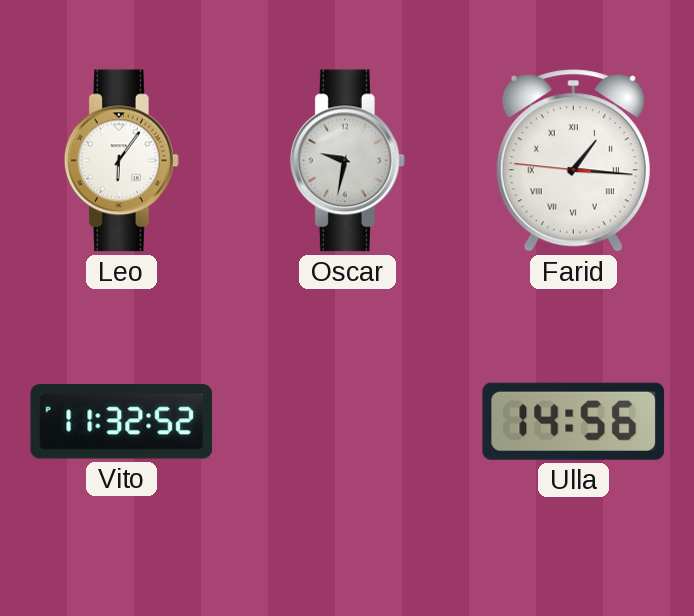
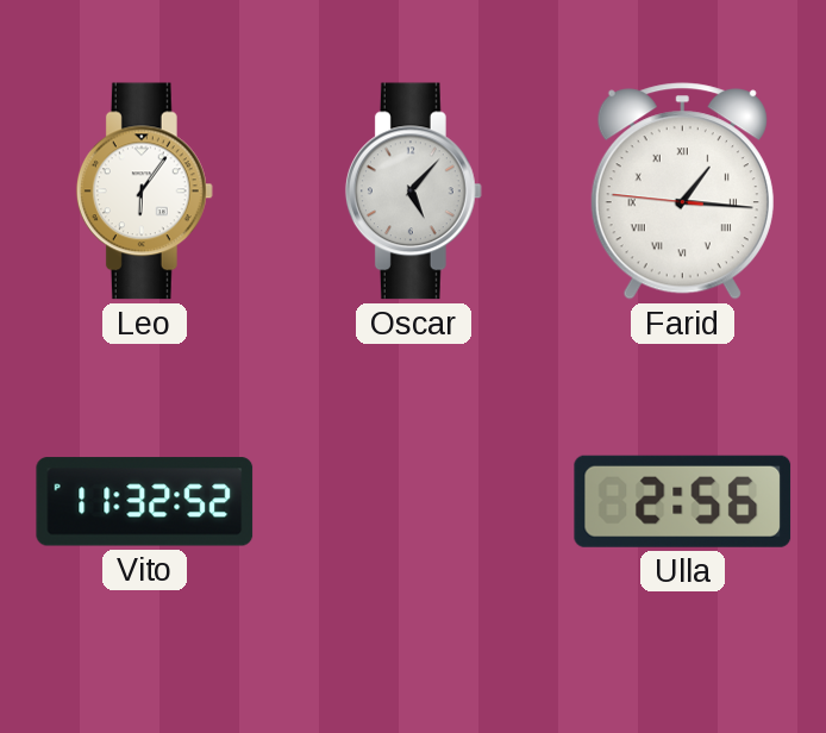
Oscar: 9:32 -> 5:07
Ulla: 14:56 -> 2:56
